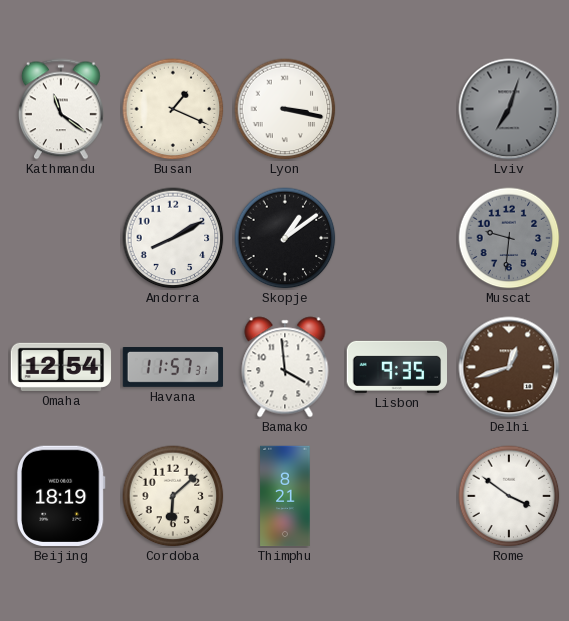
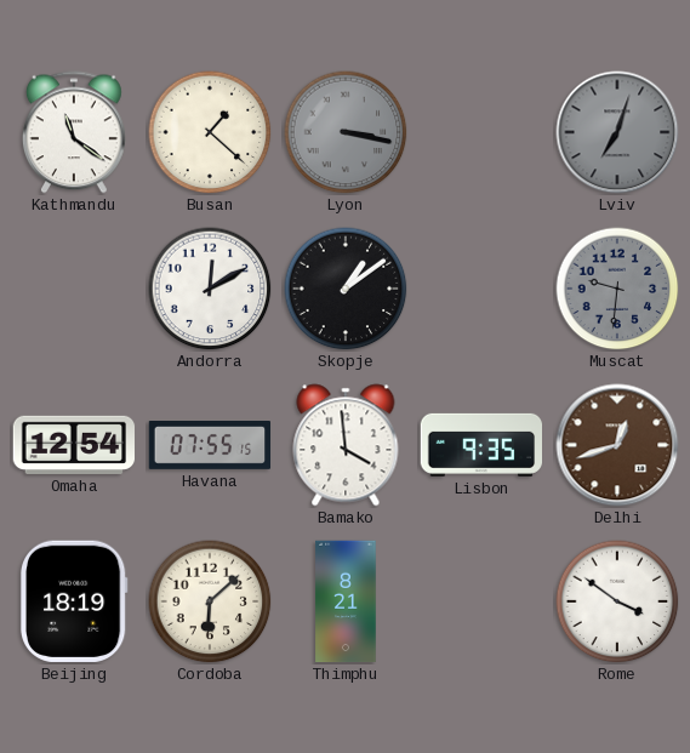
Busan: 1:19 -> 1:22
Lyon dial: white -> grey
Andorra: 8:10 -> 12:10
Havana: 11:57 -> 07:55
